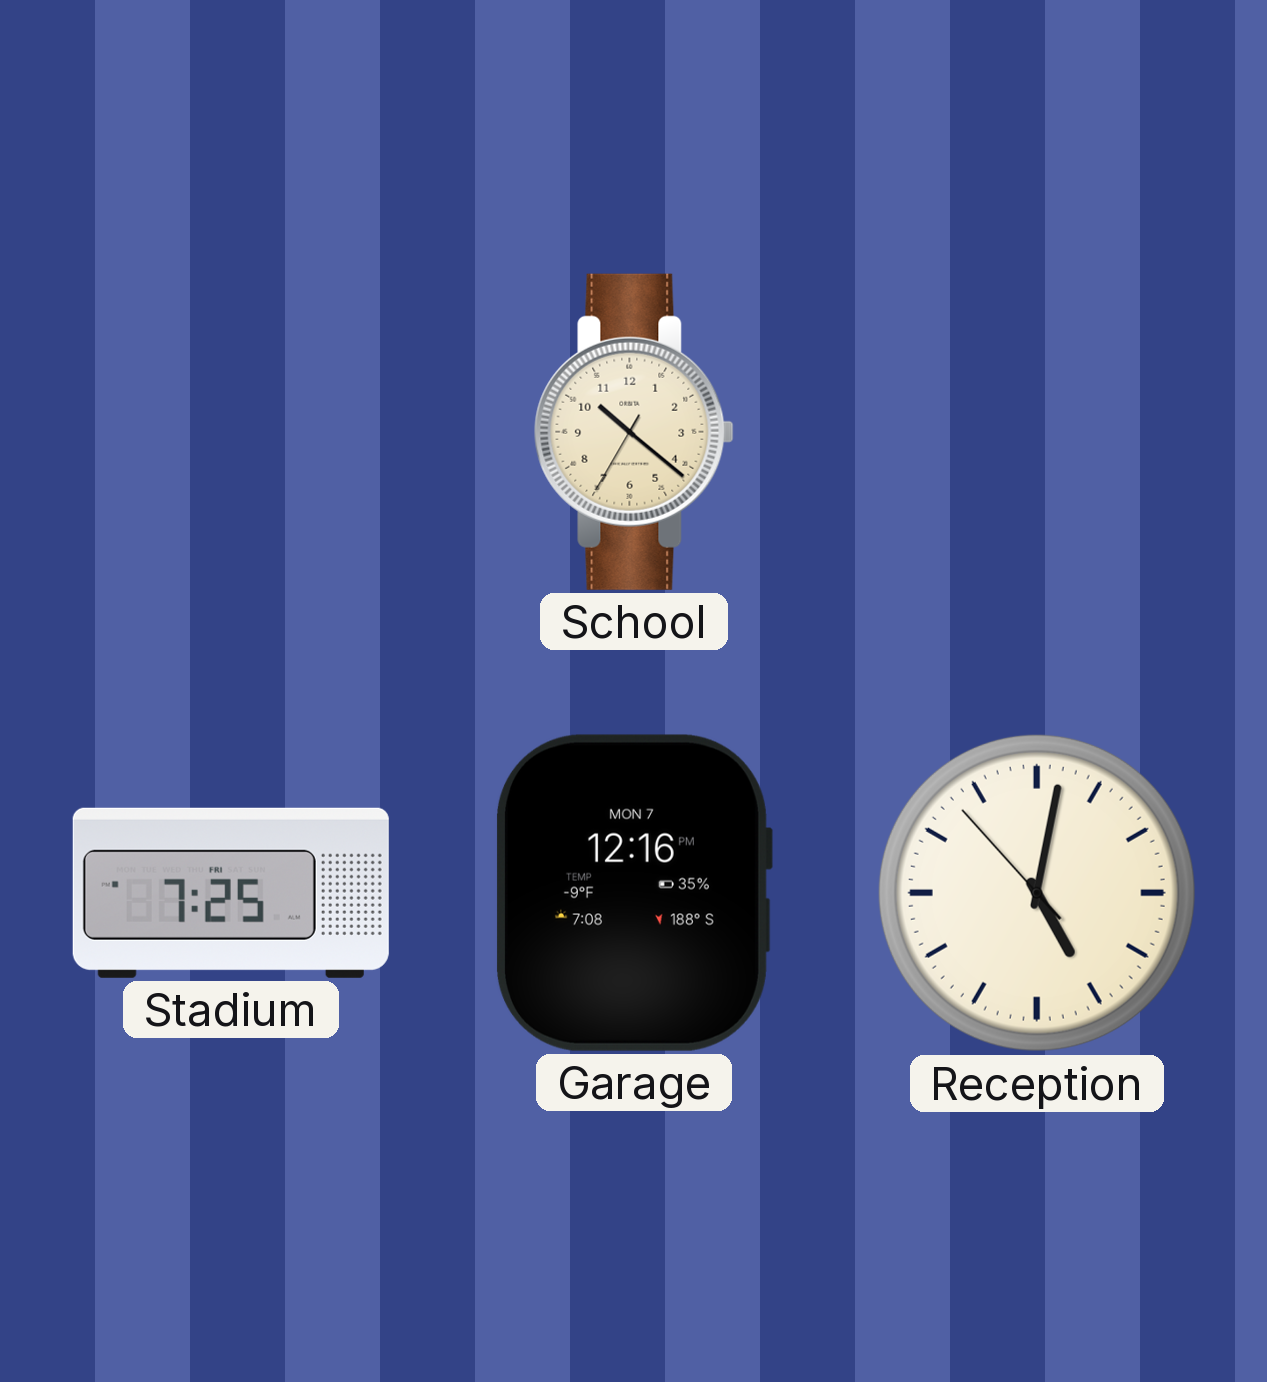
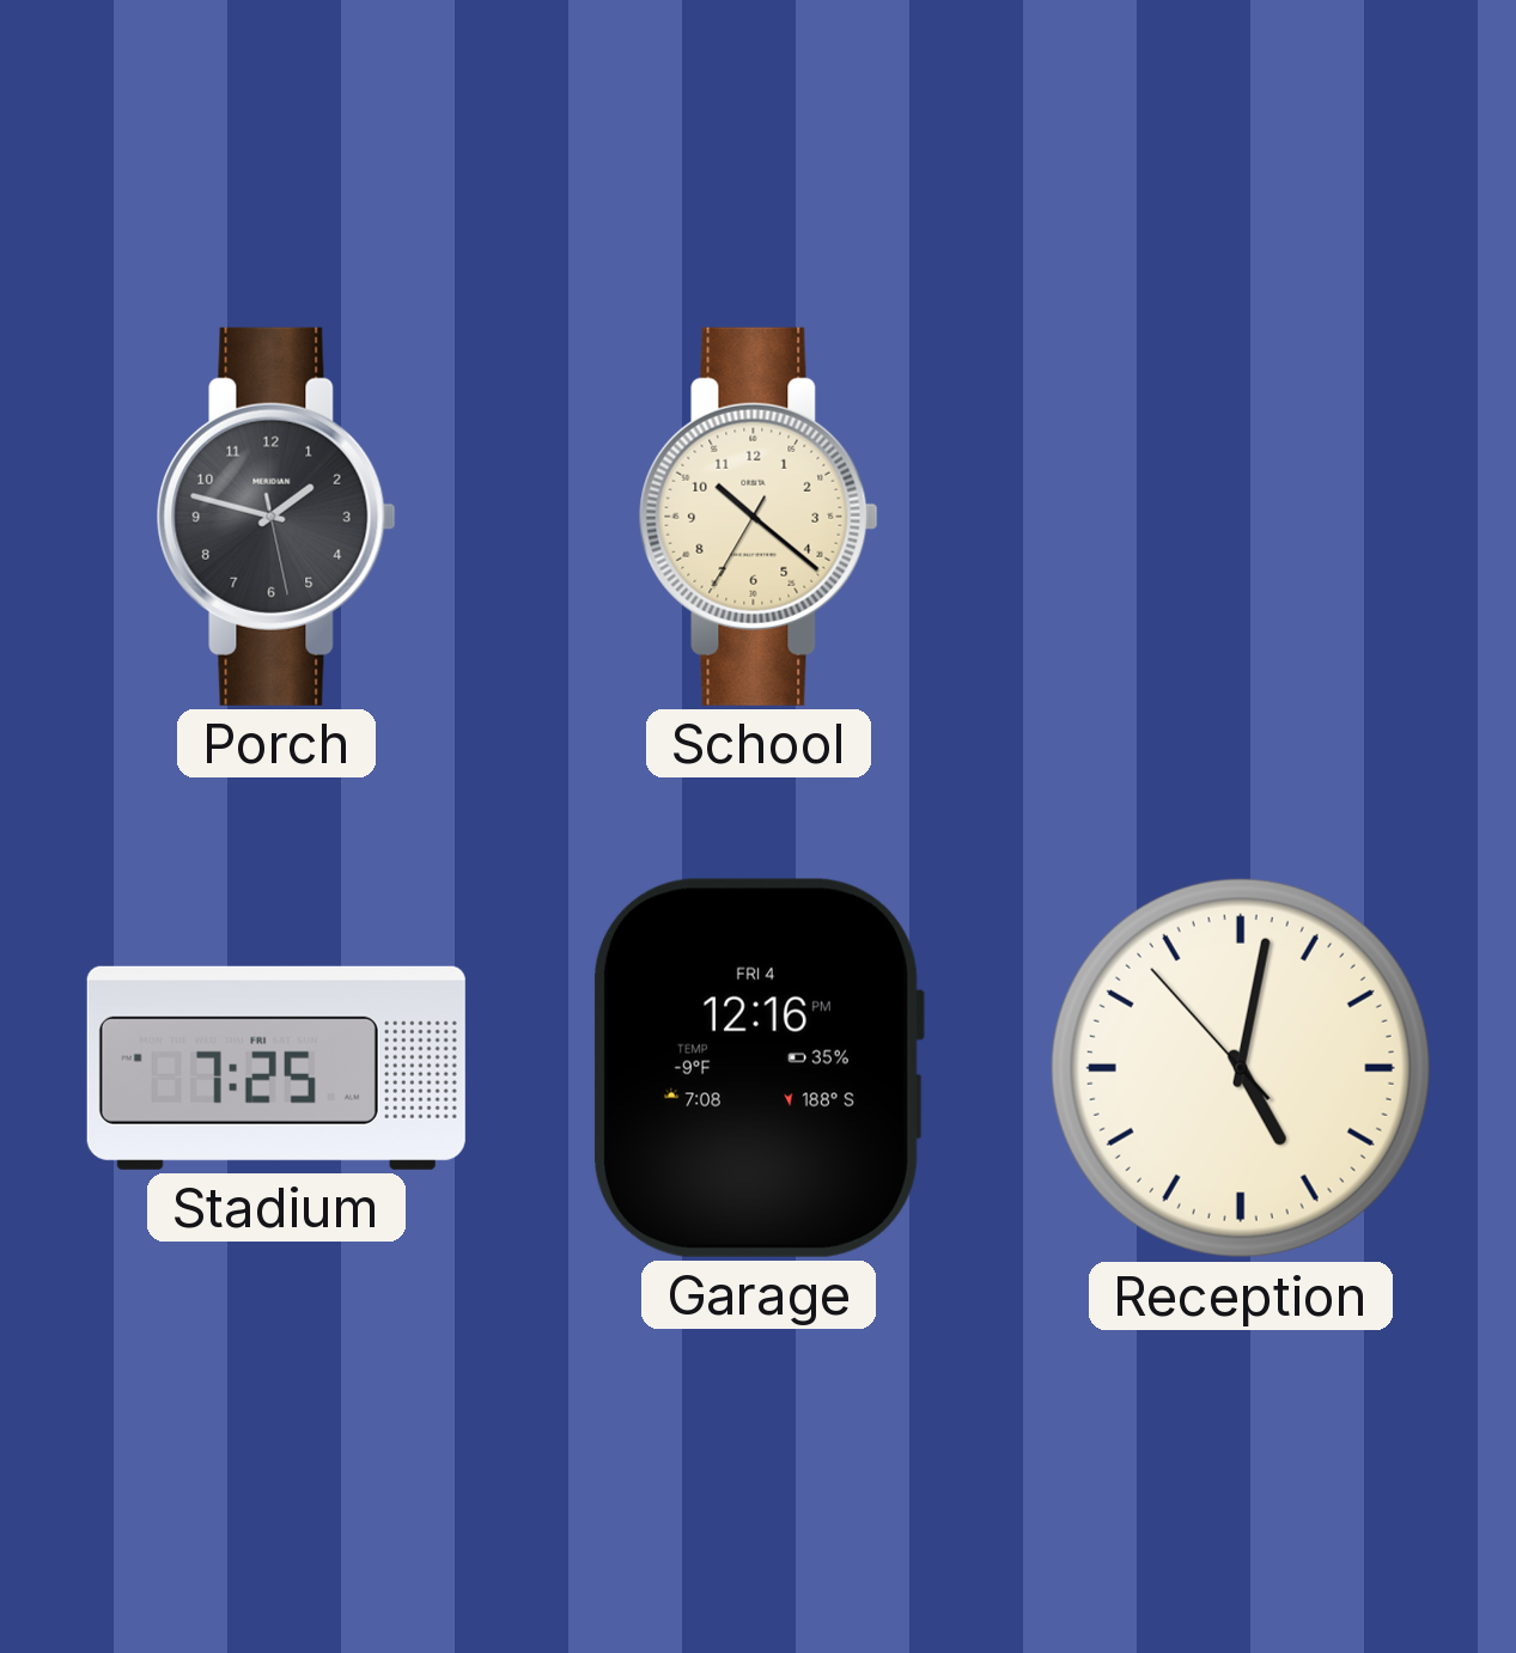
Porch: none -> 1:47
Garage date: MON 7 -> FRI 4
